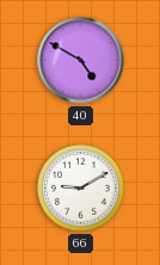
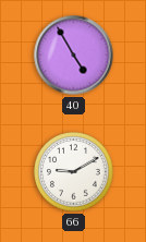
40: 4:50 -> 4:55
